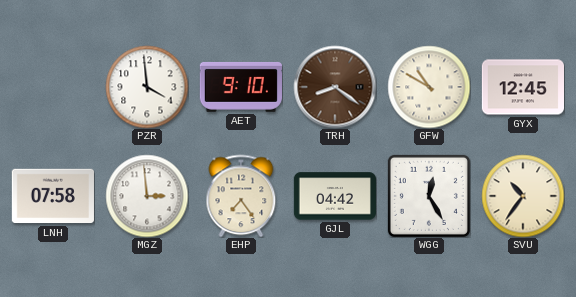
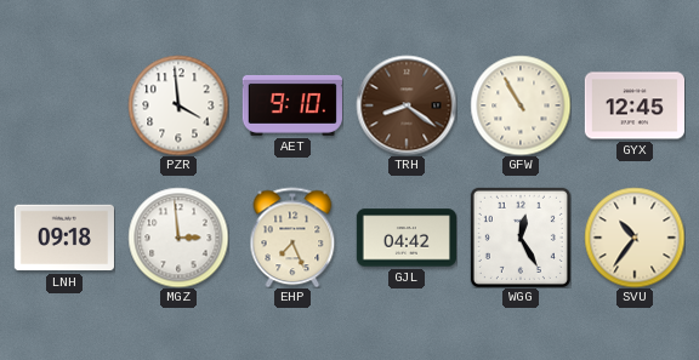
GFW: 10:50 -> 10:55
LNH: 07:58 -> 09:18
EHP: 7:24 -> 7:26
